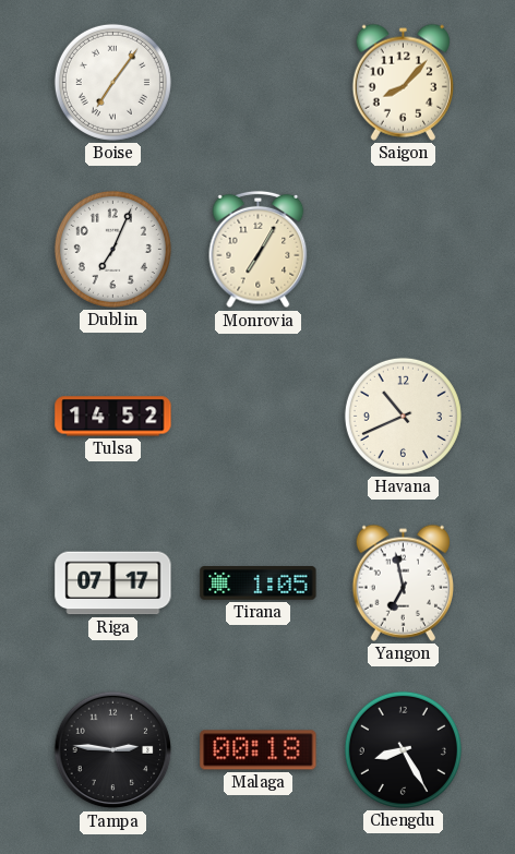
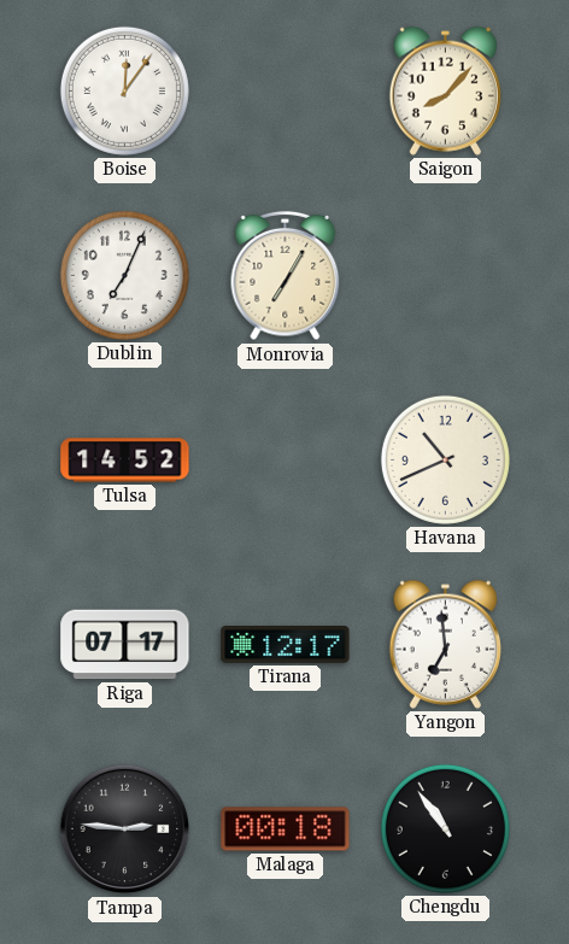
Boise: 7:06 -> 12:06
Tirana: 1:05 -> 12:17
Yangon: 6:58 -> 6:59
Chengdu: 8:25 -> 10:54
